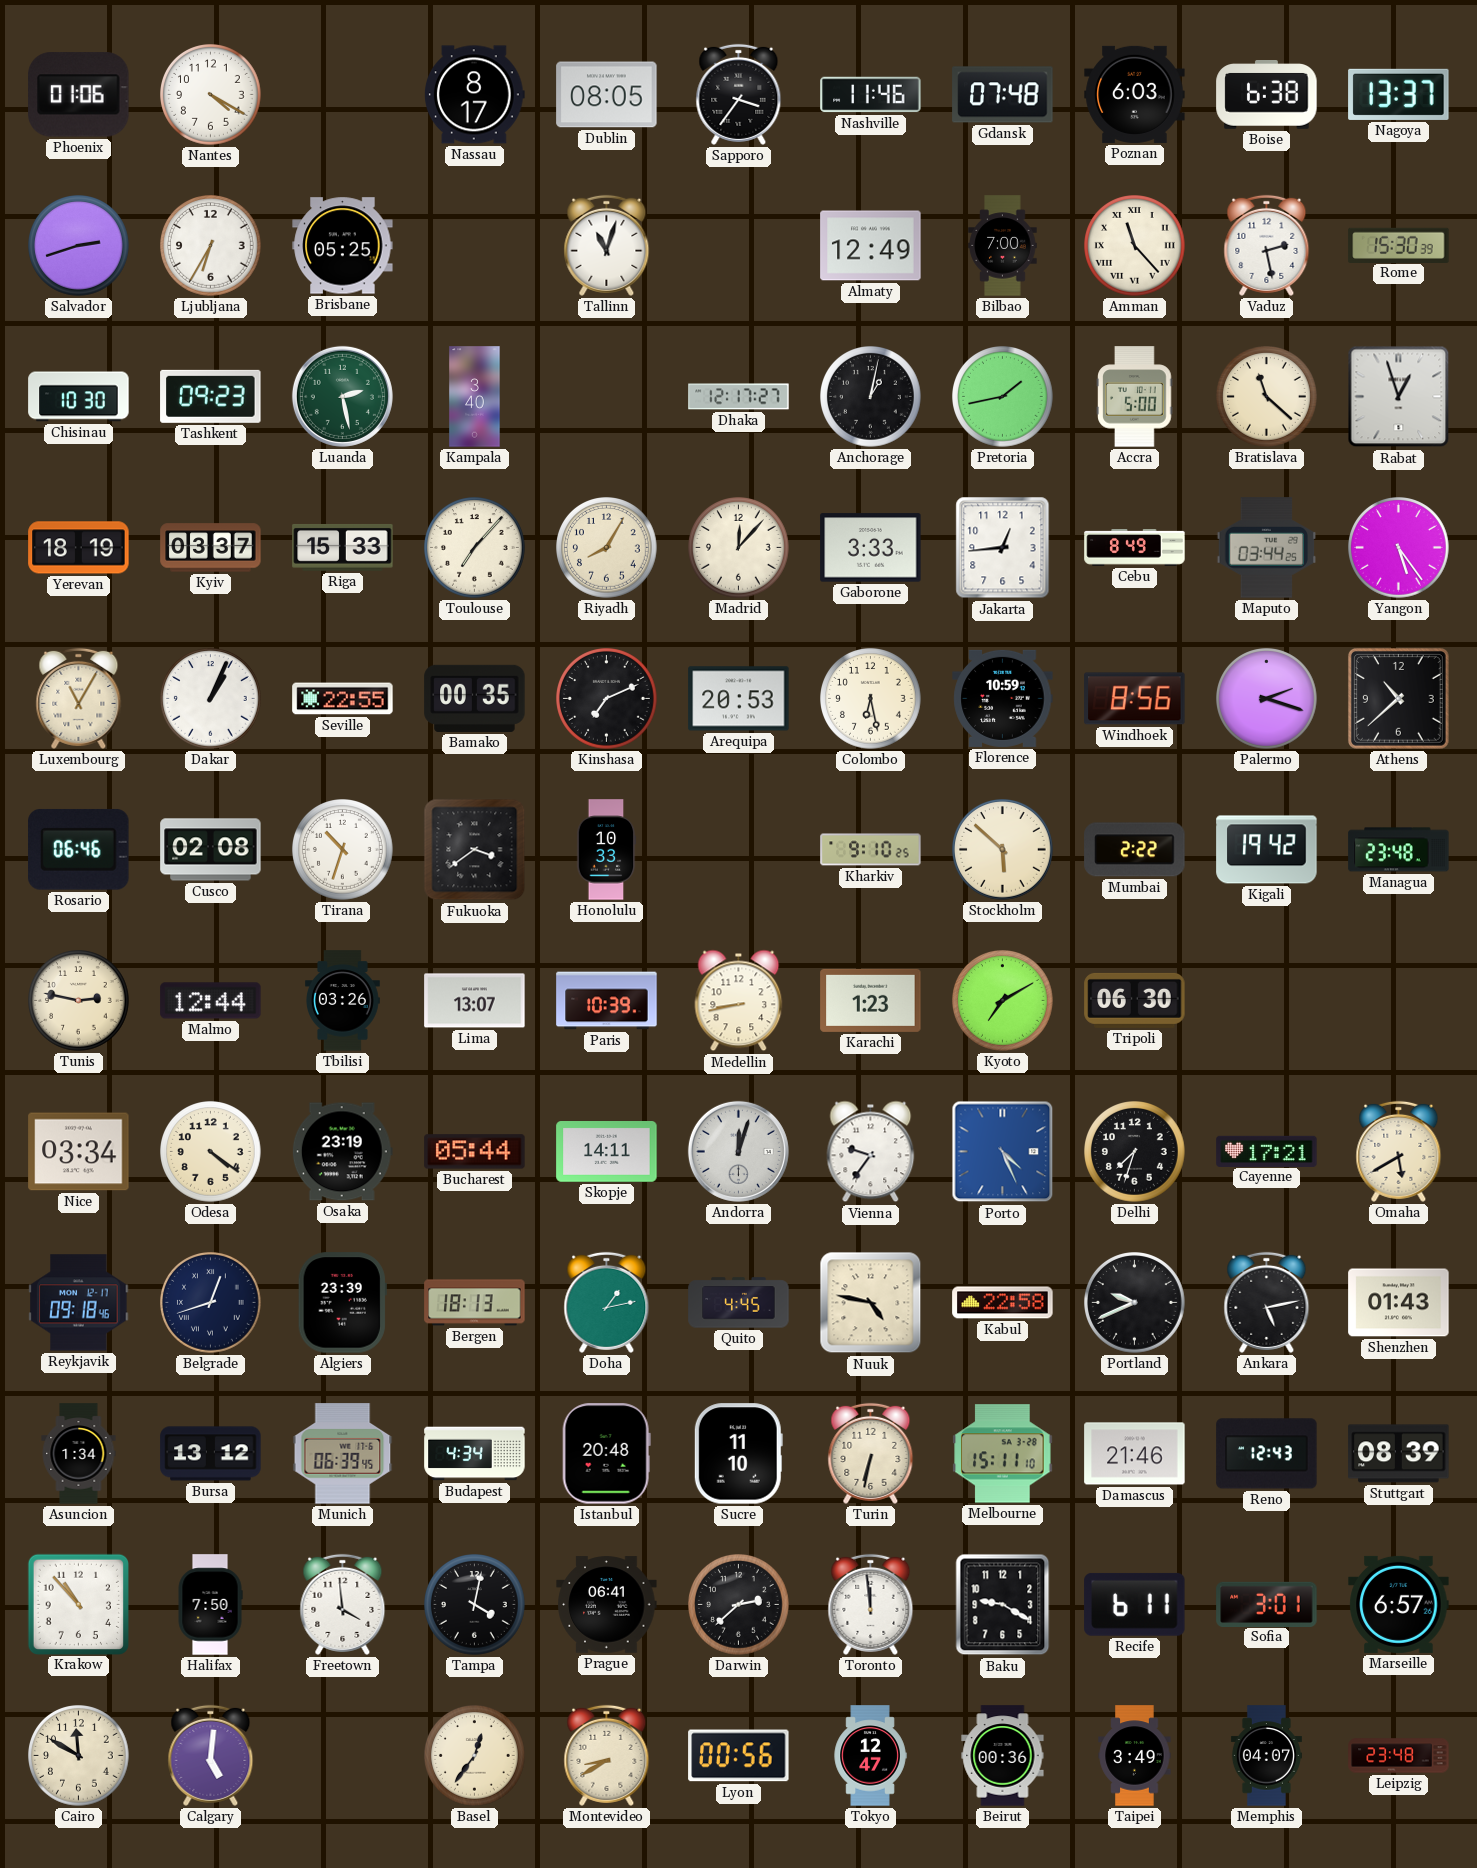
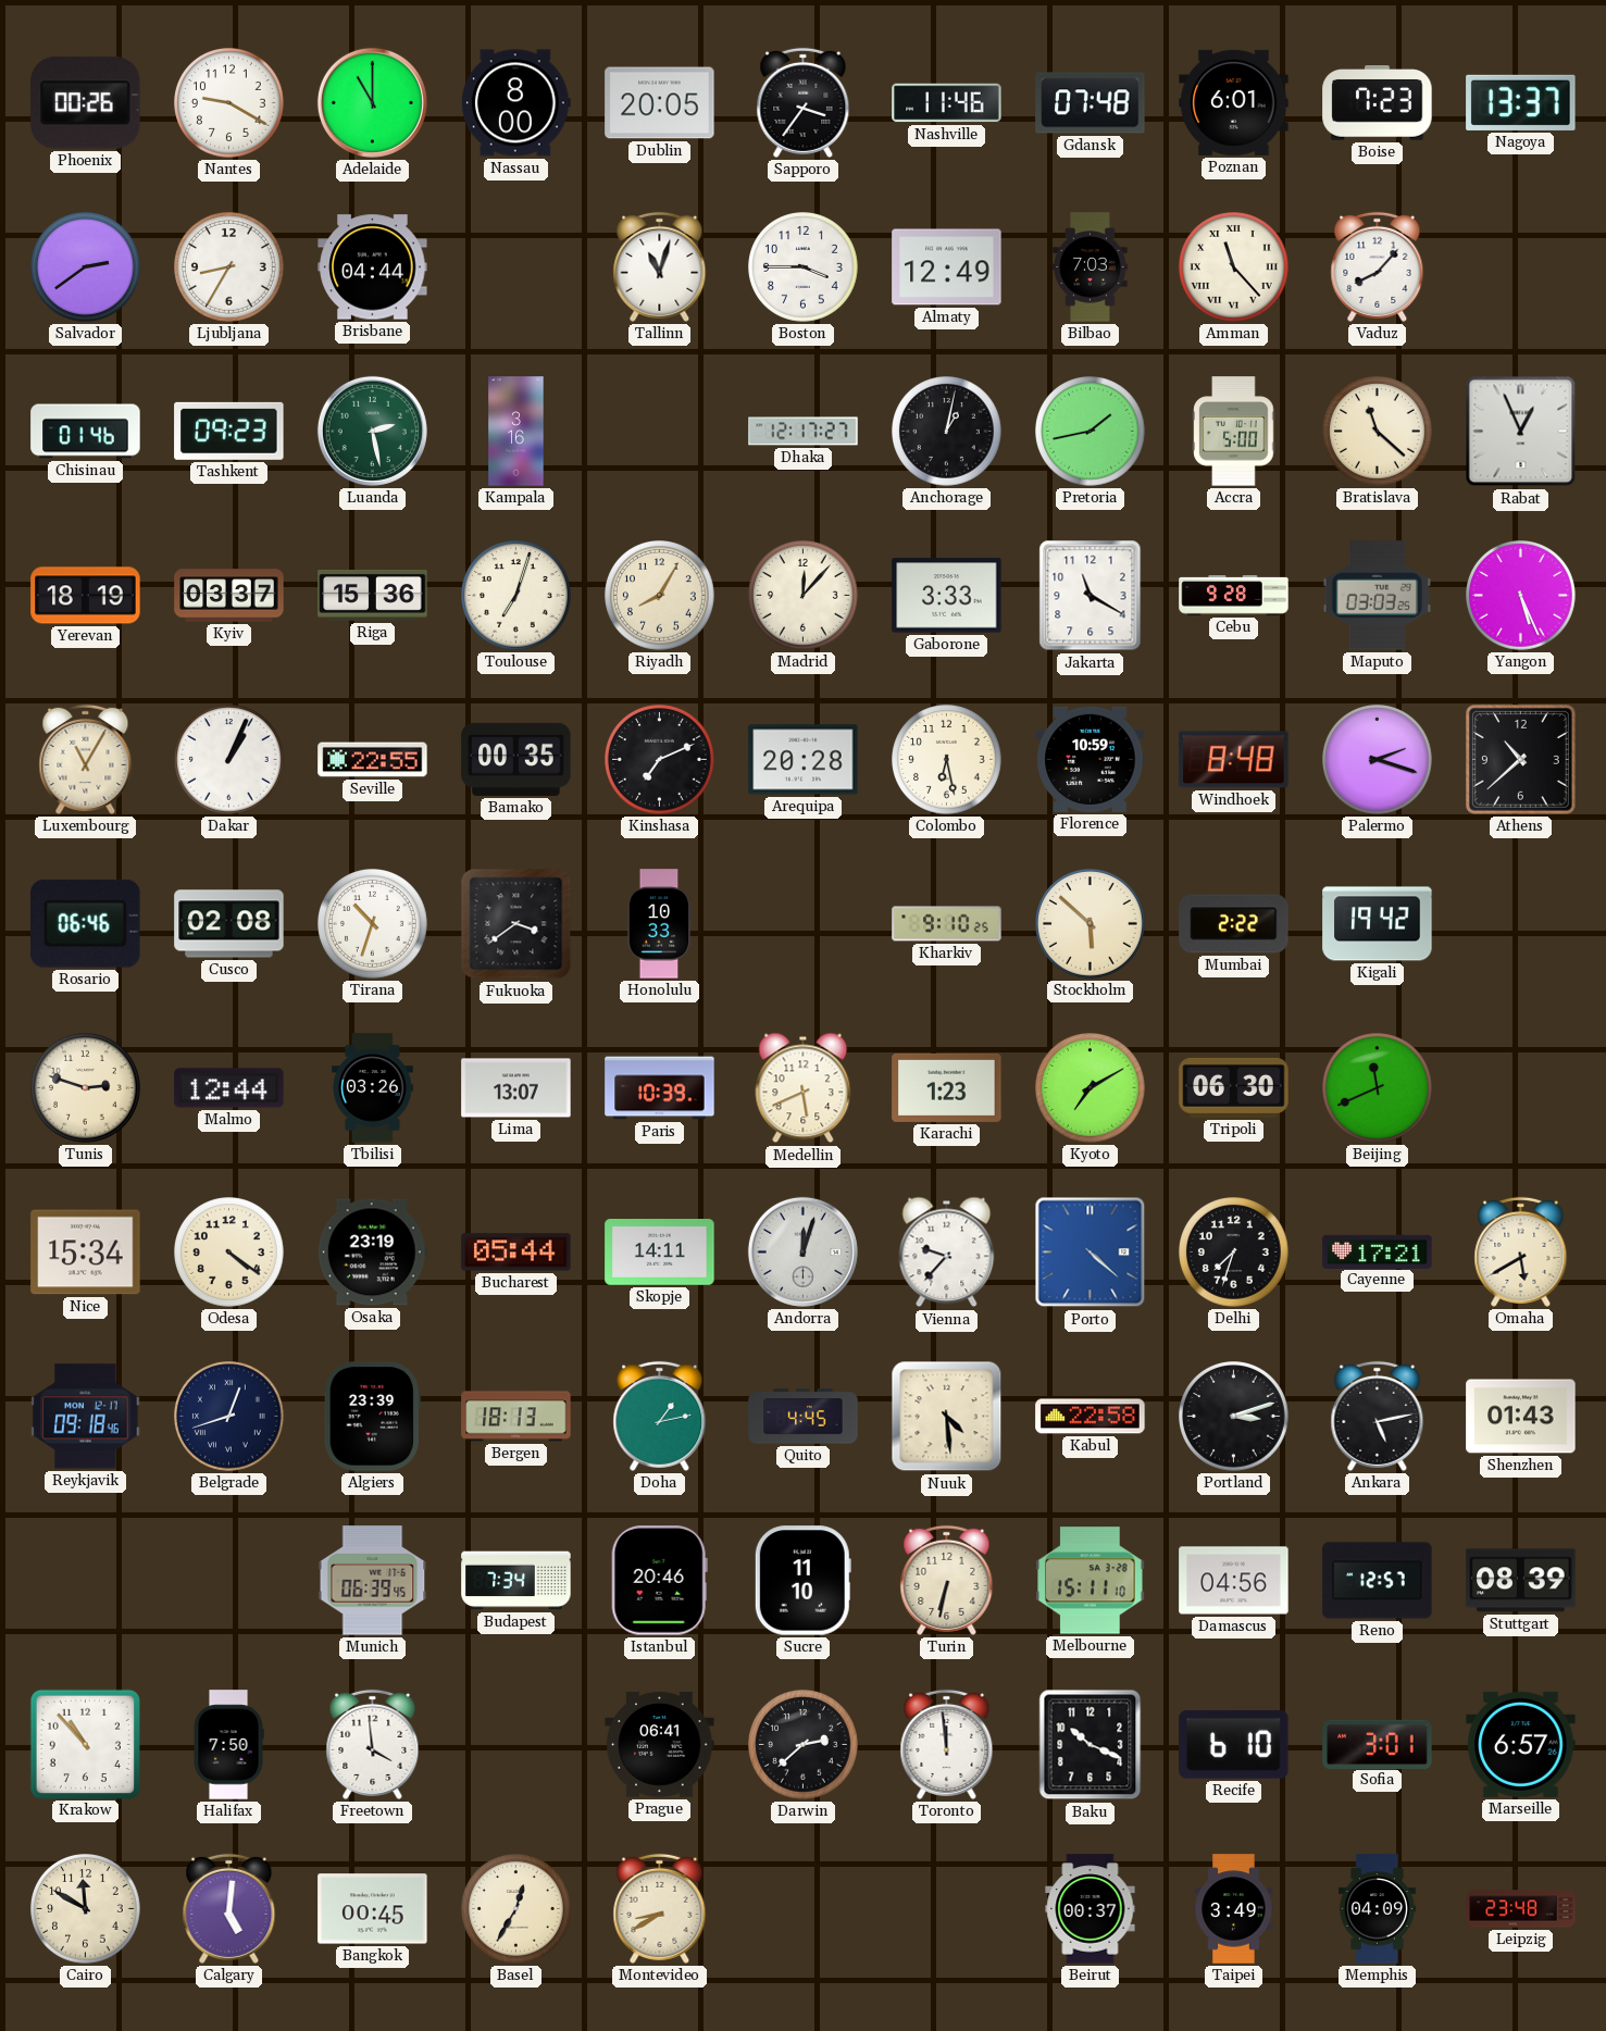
Phoenix: 01:06 -> 00:26
Nantes: 4:20 -> 9:20
Adelaide: none -> 11:00
Nassau: 8:17 -> 8:00
Dublin: 08:05 -> 20:05
Poznan: 6:03 -> 6:01
Boise: 6:38 -> 7:23
Salvador: 2:42 -> 2:39
Ljubljana: 6:35 -> 8:35
Brisbane: 05:25 -> 04:44
Boston: none -> 3:45
Bilbao: 7:00 -> 7:03
Vaduz: 2:28 -> 8:07
Rome: 15:30 -> none
Chisinau: 10:30 -> 01:46
Kampala: 3:40 -> 3:16
Rabat: 12:57 -> 12:56
Riga: 15:33 -> 15:36
Toulouse: 7:07 -> 7:03
Jakarta: 12:44 -> 11:20
Cebu: 8:49 -> 9:28
Maputo: 03:44 -> 03:03
Yangon: 5:24 -> 5:26
Arequipa: 20:53 -> 20:28
Windhoek: 8:56 -> 8:48
Managua: 23:48 -> none
Tunis: 2:47 -> 2:48
Medellin: 8:43 -> 5:41
Beijing: none -> 11:41
Nice: 03:34 -> 15:34
Vienna: 9:36 -> 9:37
Porto: 4:26 -> 4:22
Nuuk: 4:47 -> 4:29
Portland: 9:41 -> 3:12
Asuncion: 1:34 -> none
Bursa: 13:12 -> none
Budapest: 4:34 -> 7:34
Istanbul: 20:48 -> 20:46
Damascus: 21:46 -> 04:56
Reno: 12:43 -> 12:57
Tampa: 4:02 -> none
Baku: 9:20 -> 10:19
Recife: 6:11 -> 6:10
Bangkok: none -> 00:45
Basel: 12:36 -> 12:35
Lyon: 00:56 -> none
Tokyo: 12:47 -> none
Beirut: 00:36 -> 00:37
Memphis: 04:07 -> 04:09
